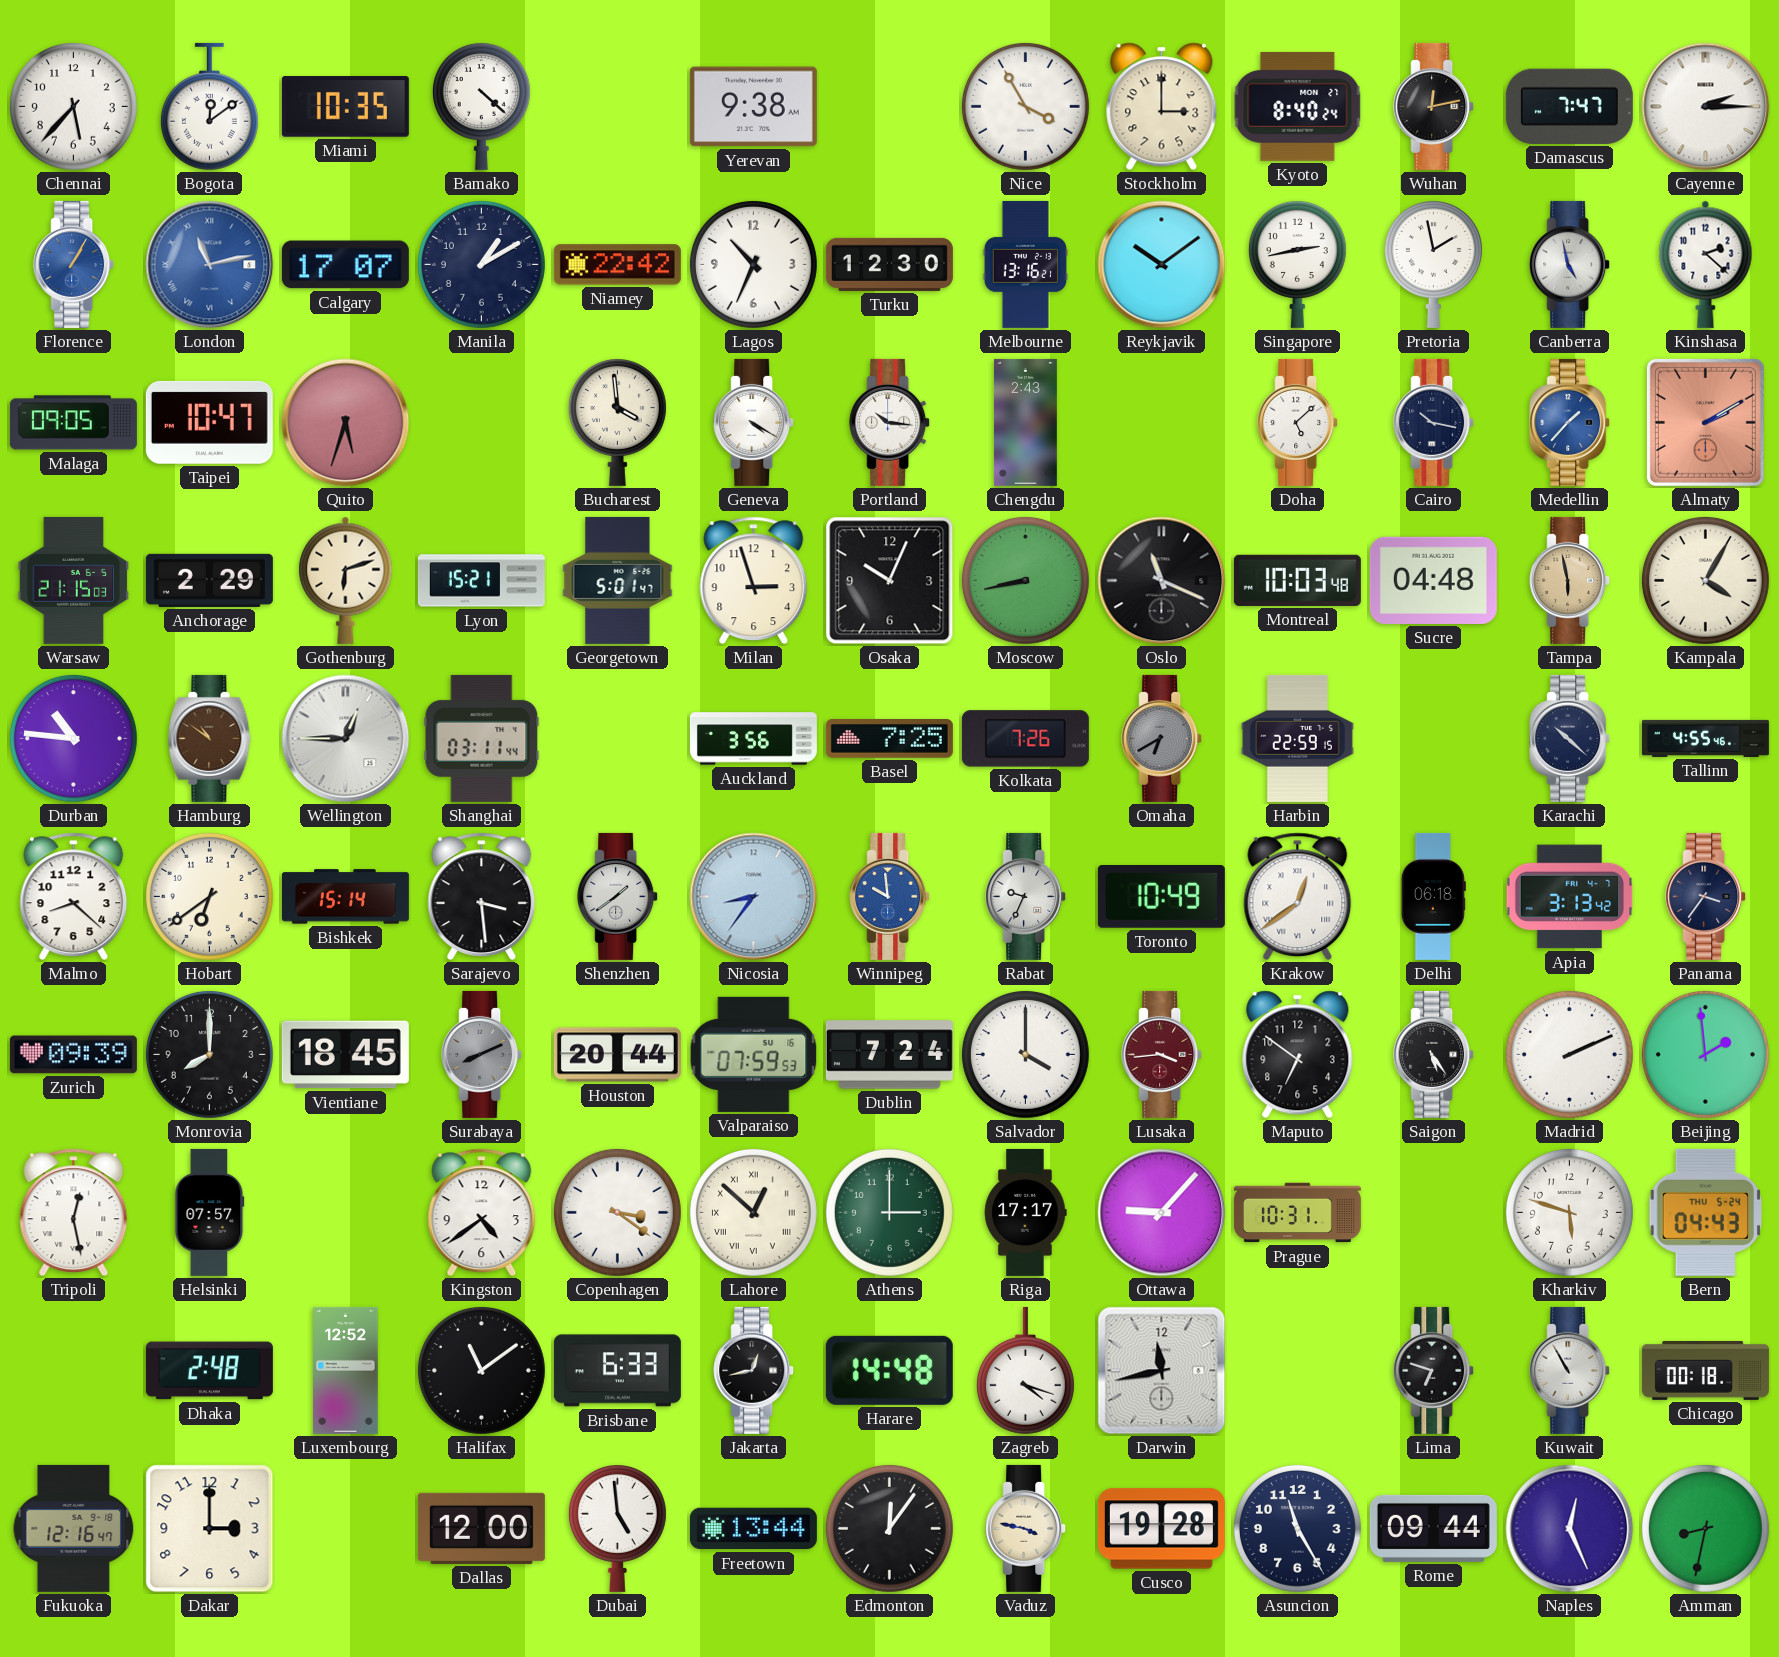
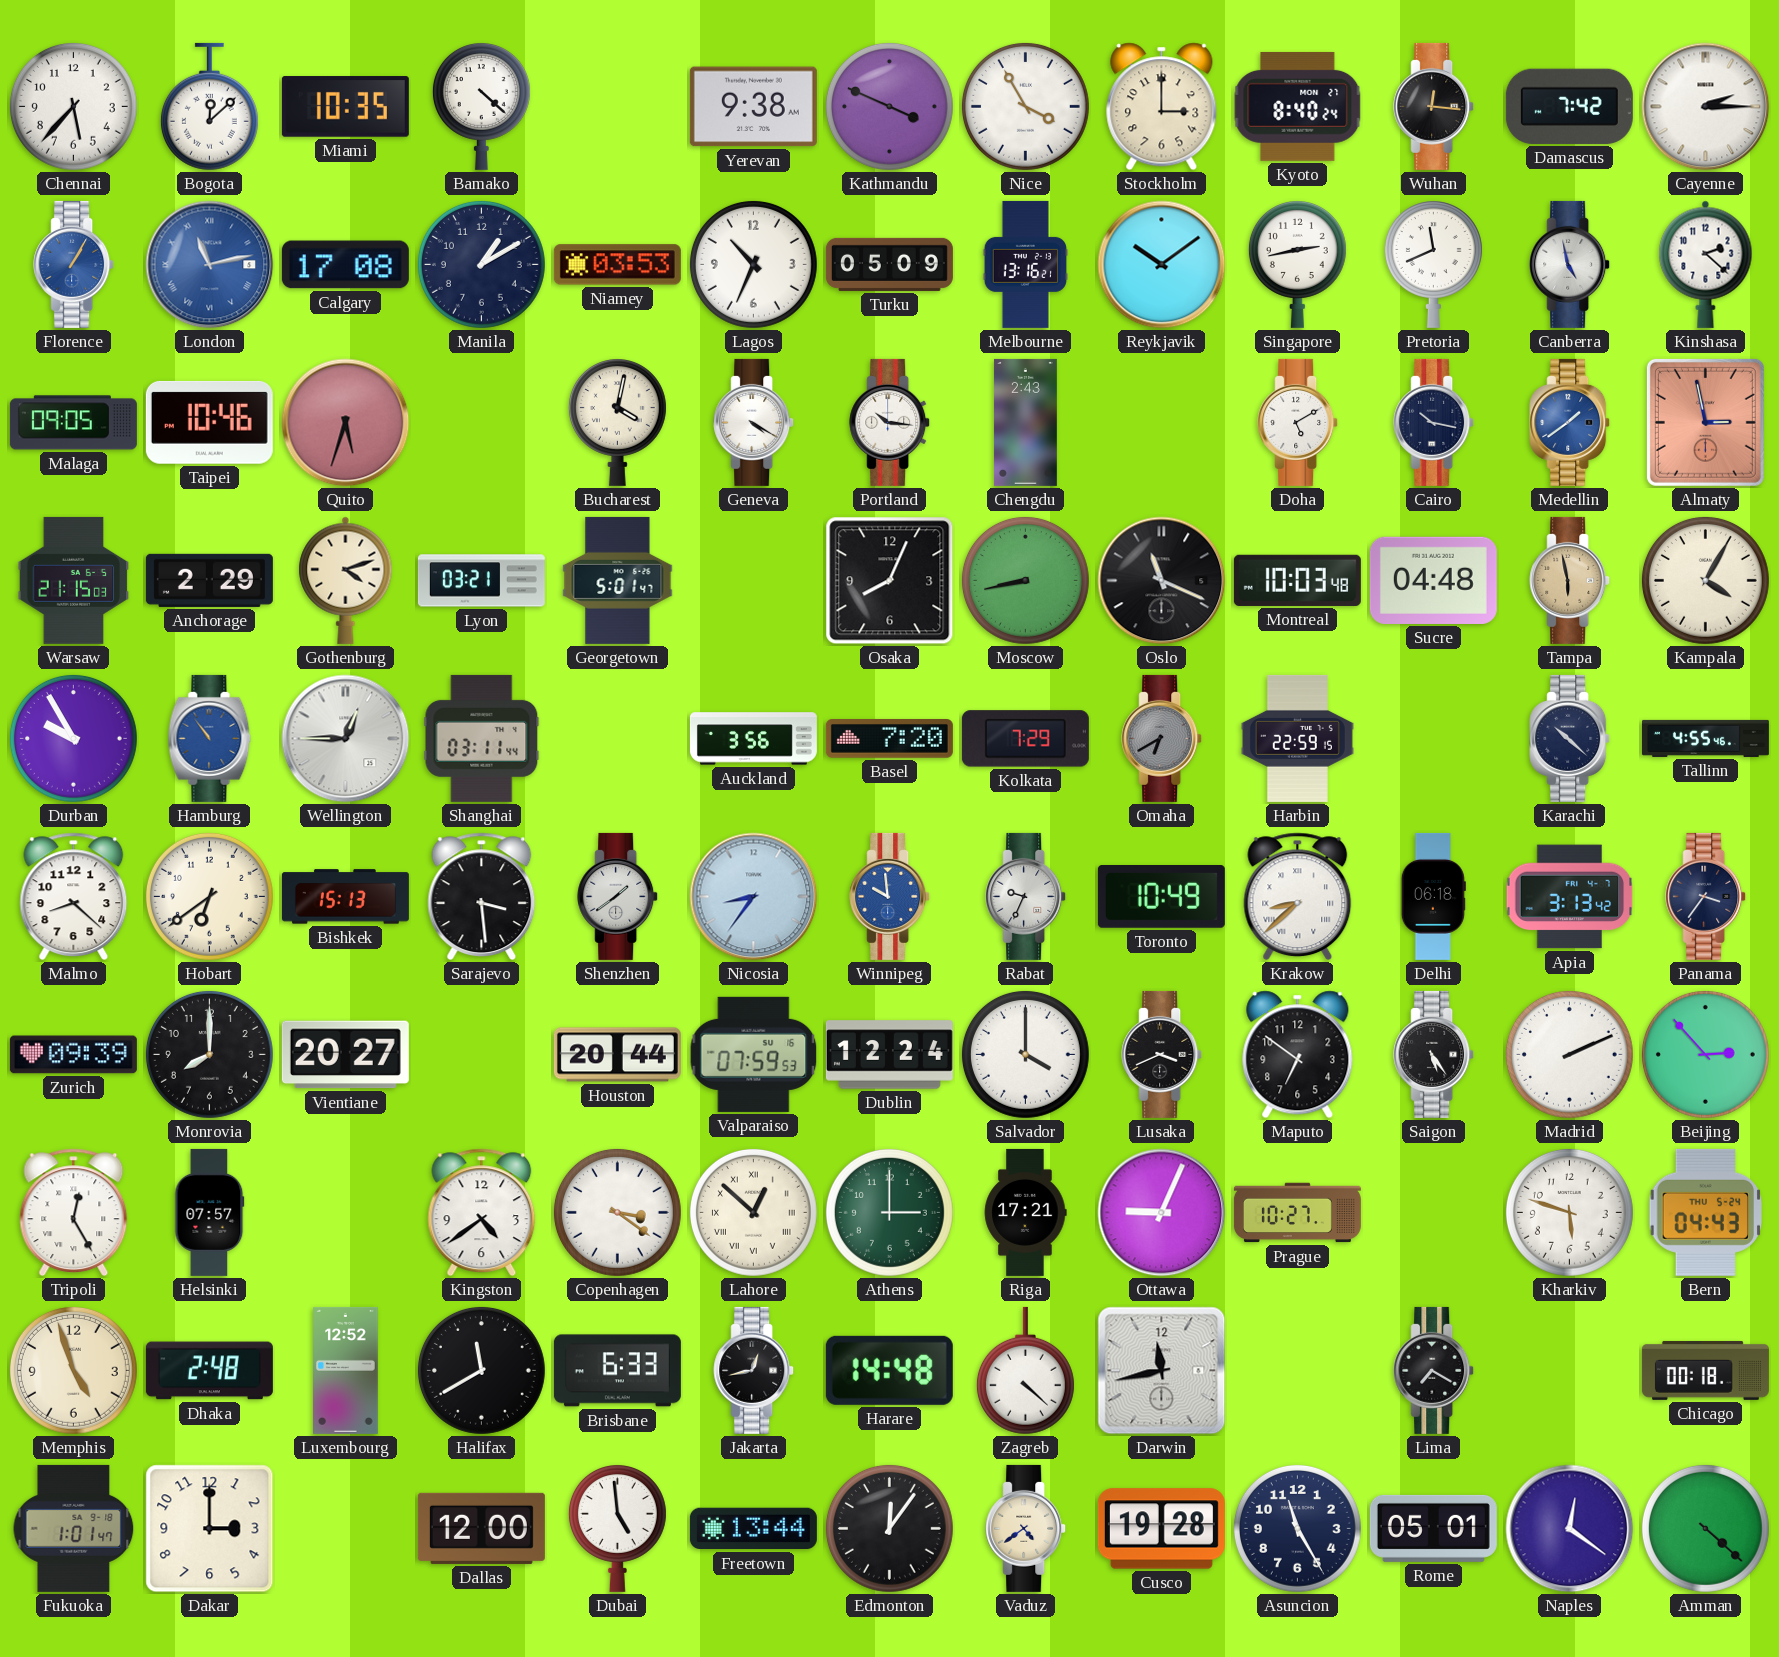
Bogota: 12:09 -> 12:08
Kathmandu: none -> 3:49
Wuhan: 12:13 -> 12:16
Damascus: 7:47 -> 7:42
Calgary: 17:07 -> 17:08
Niamey: 22:42 -> 03:53
Turku: 12:30 -> 05:09
Pretoria: 1:58 -> 11:41
Taipei: 10:47 -> 10:46
Bucharest: 3:59 -> 4:02
Doha: 5:08 -> 5:10
Medellin: 1:37 -> 1:39
Almaty: 2:10 -> 2:58
Gothenburg: 6:12 -> 4:12
Lyon: 15:21 -> 03:21
Milan: 2:57 -> none
Osaka: 10:04 -> 8:04
Durban: 10:46 -> 9:55
Hamburg: 10:51 -> 10:54
Hamburg dial: brown -> blue
Basel: 7:25 -> 7:20
Kolkata: 7:26 -> 7:29
Bishkek: 15:14 -> 15:13
Krakow: 12:39 -> 8:38
Vientiane: 18:45 -> 20:27
Surabaya: 8:11 -> none
Dublin: 7:24 -> 12:24
Lusaka: 3:44 -> 3:41
Lusaka dial: burgundy -> black
Beijing: 1:59 -> 2:53
Tripoli: 12:28 -> 12:25
Riga: 17:17 -> 17:21
Ottawa: 9:07 -> 9:04
Prague: 10:31 -> 10:27
Memphis: none -> 4:57
Halifax: 11:09 -> 11:40
Zagreb: 4:18 -> 4:22
Lima: 6:48 -> 7:20
Kuwait: 10:55 -> none
Fukuoka: 12:16 -> 1:01
Vaduz: 3:47 -> 4:39
Rome: 09:44 -> 05:01
Naples: 12:26 -> 12:21
Amman: 8:32 -> 4:22
